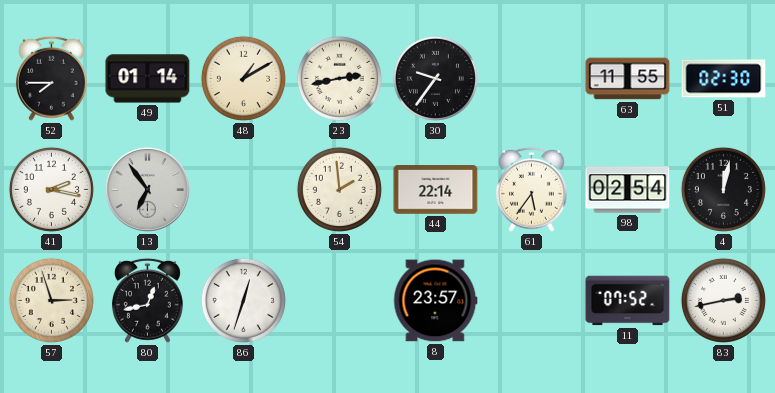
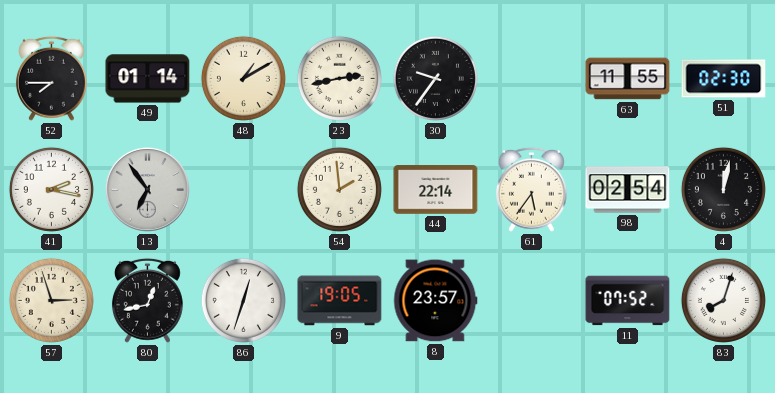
9: none -> 19:05
83: 2:43 -> 8:03
